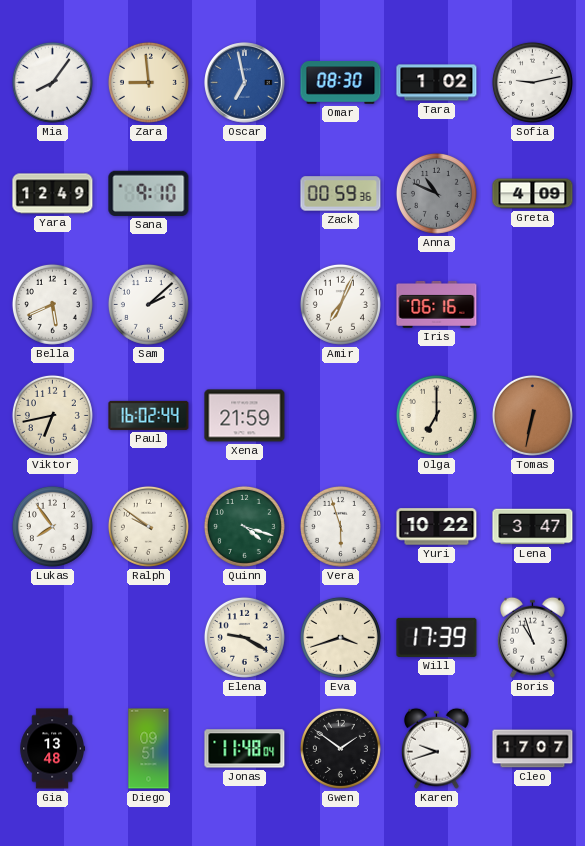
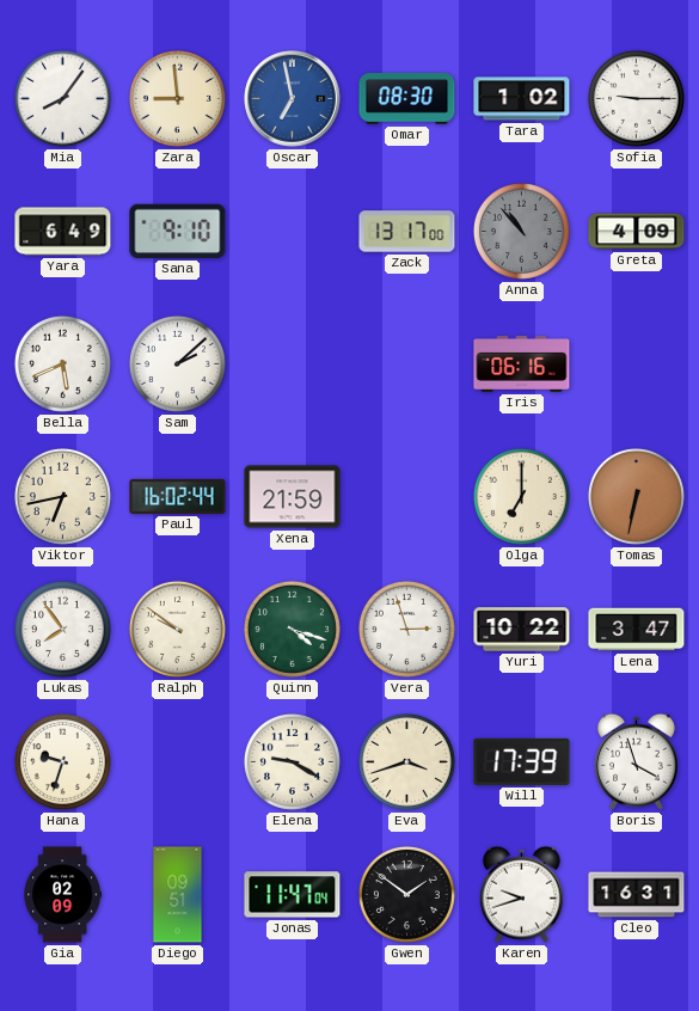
Sofia: 9:13 -> 9:15
Yara: 12:49 -> 6:49
Zack: 00:59 -> 13:17
Anna: 10:49 -> 10:53
Amir: 7:04 -> none
Vera: 5:57 -> 2:57
Hana: none -> 9:33
Boris: 10:57 -> 3:57
Gia: 13:48 -> 02:09
Jonas: 11:48 -> 11:47
Cleo: 17:07 -> 16:31
